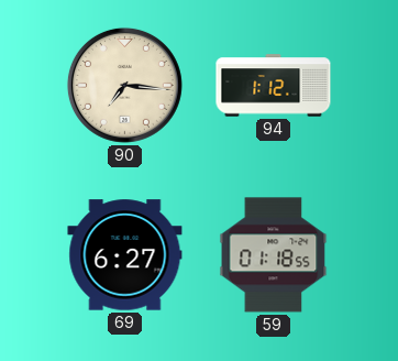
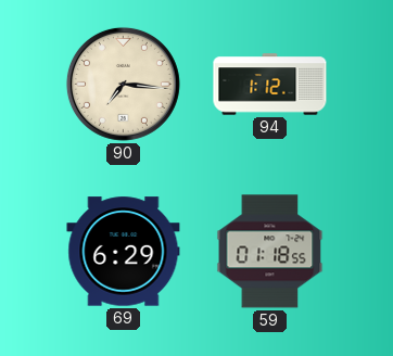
69: 6:27 -> 6:29
